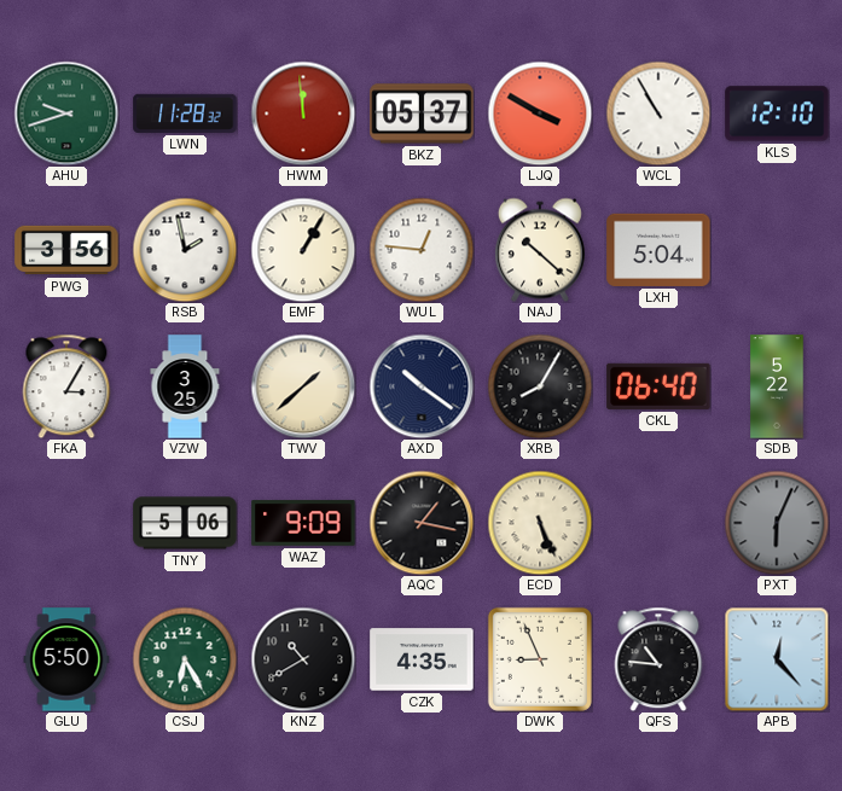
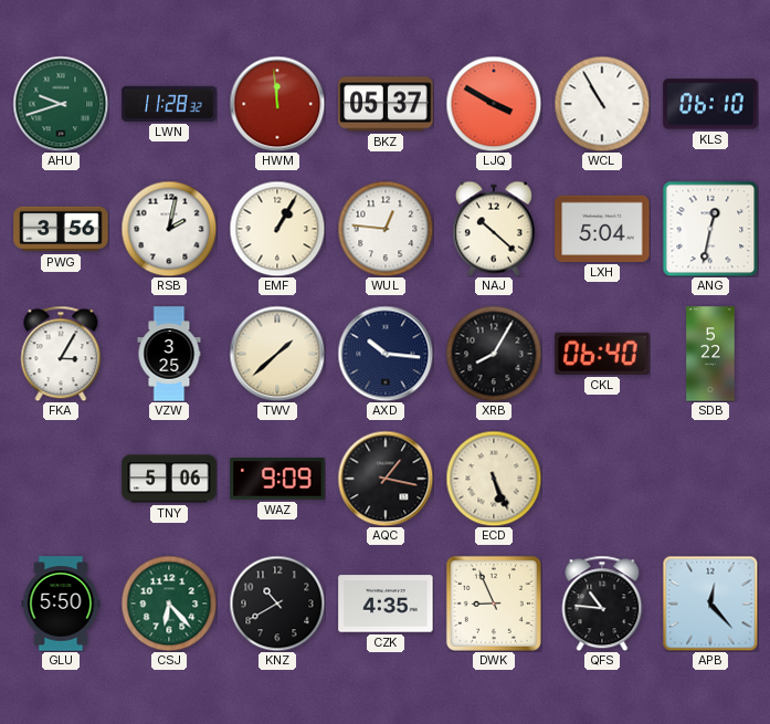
KLS: 12:10 -> 06:10
RSB: 1:58 -> 2:02
ANG: none -> 12:32
AXD: 10:21 -> 10:16
PXT: 6:04 -> none
CSJ: 6:25 -> 6:23
